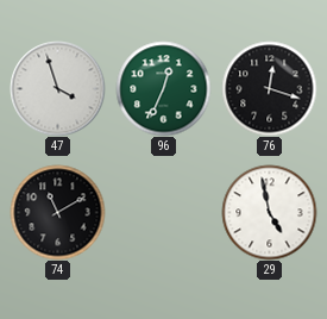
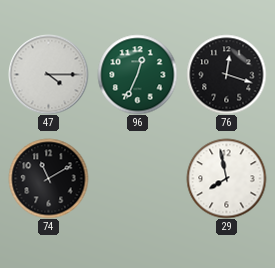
47: 3:57 -> 4:15
29: 4:58 -> 7:58
